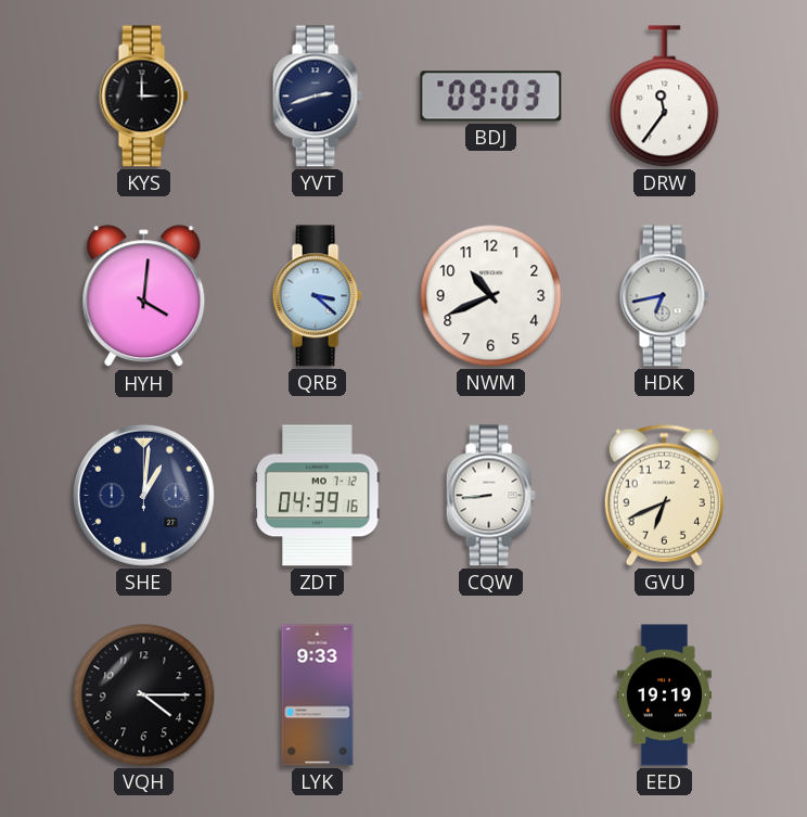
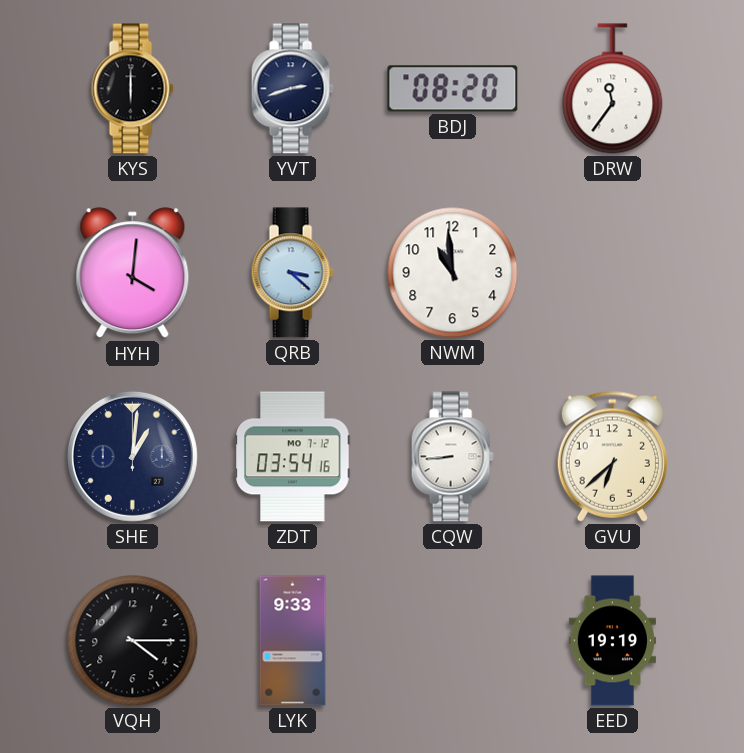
KYS: 3:00 -> 6:00
BDJ: 09:03 -> 08:20
NWM: 10:41 -> 10:59
HDK: 6:43 -> none
ZDT: 04:39 -> 03:54
GVU: 6:41 -> 6:38
